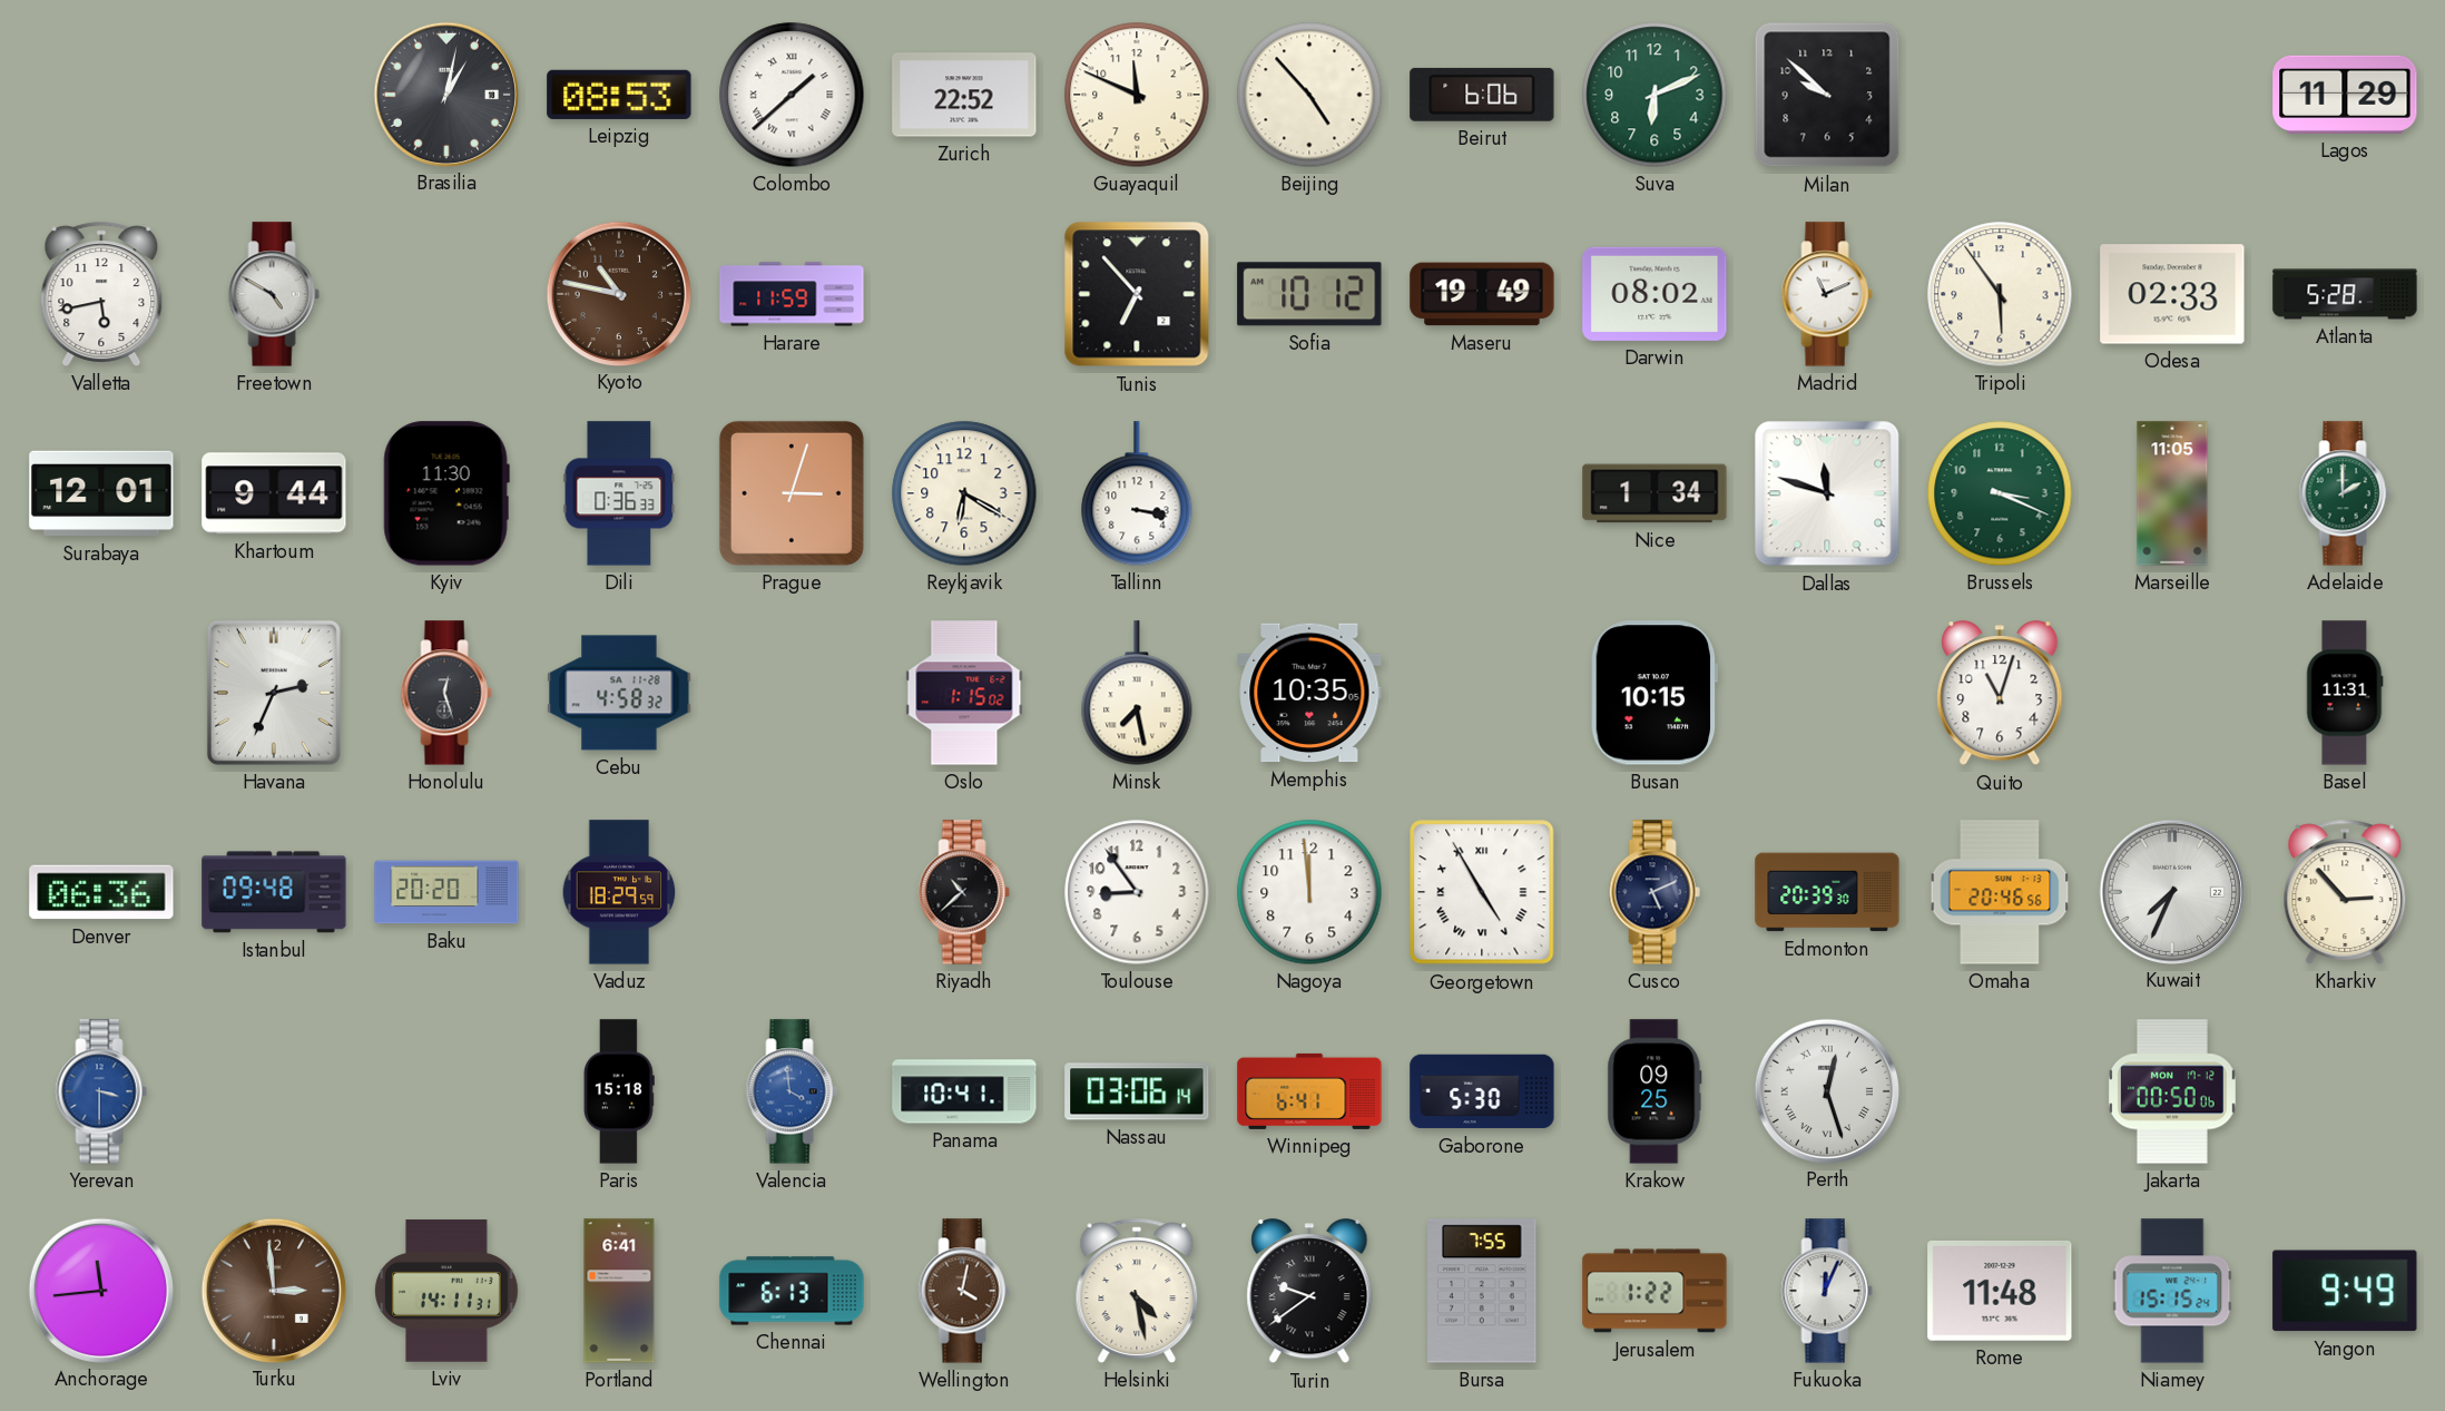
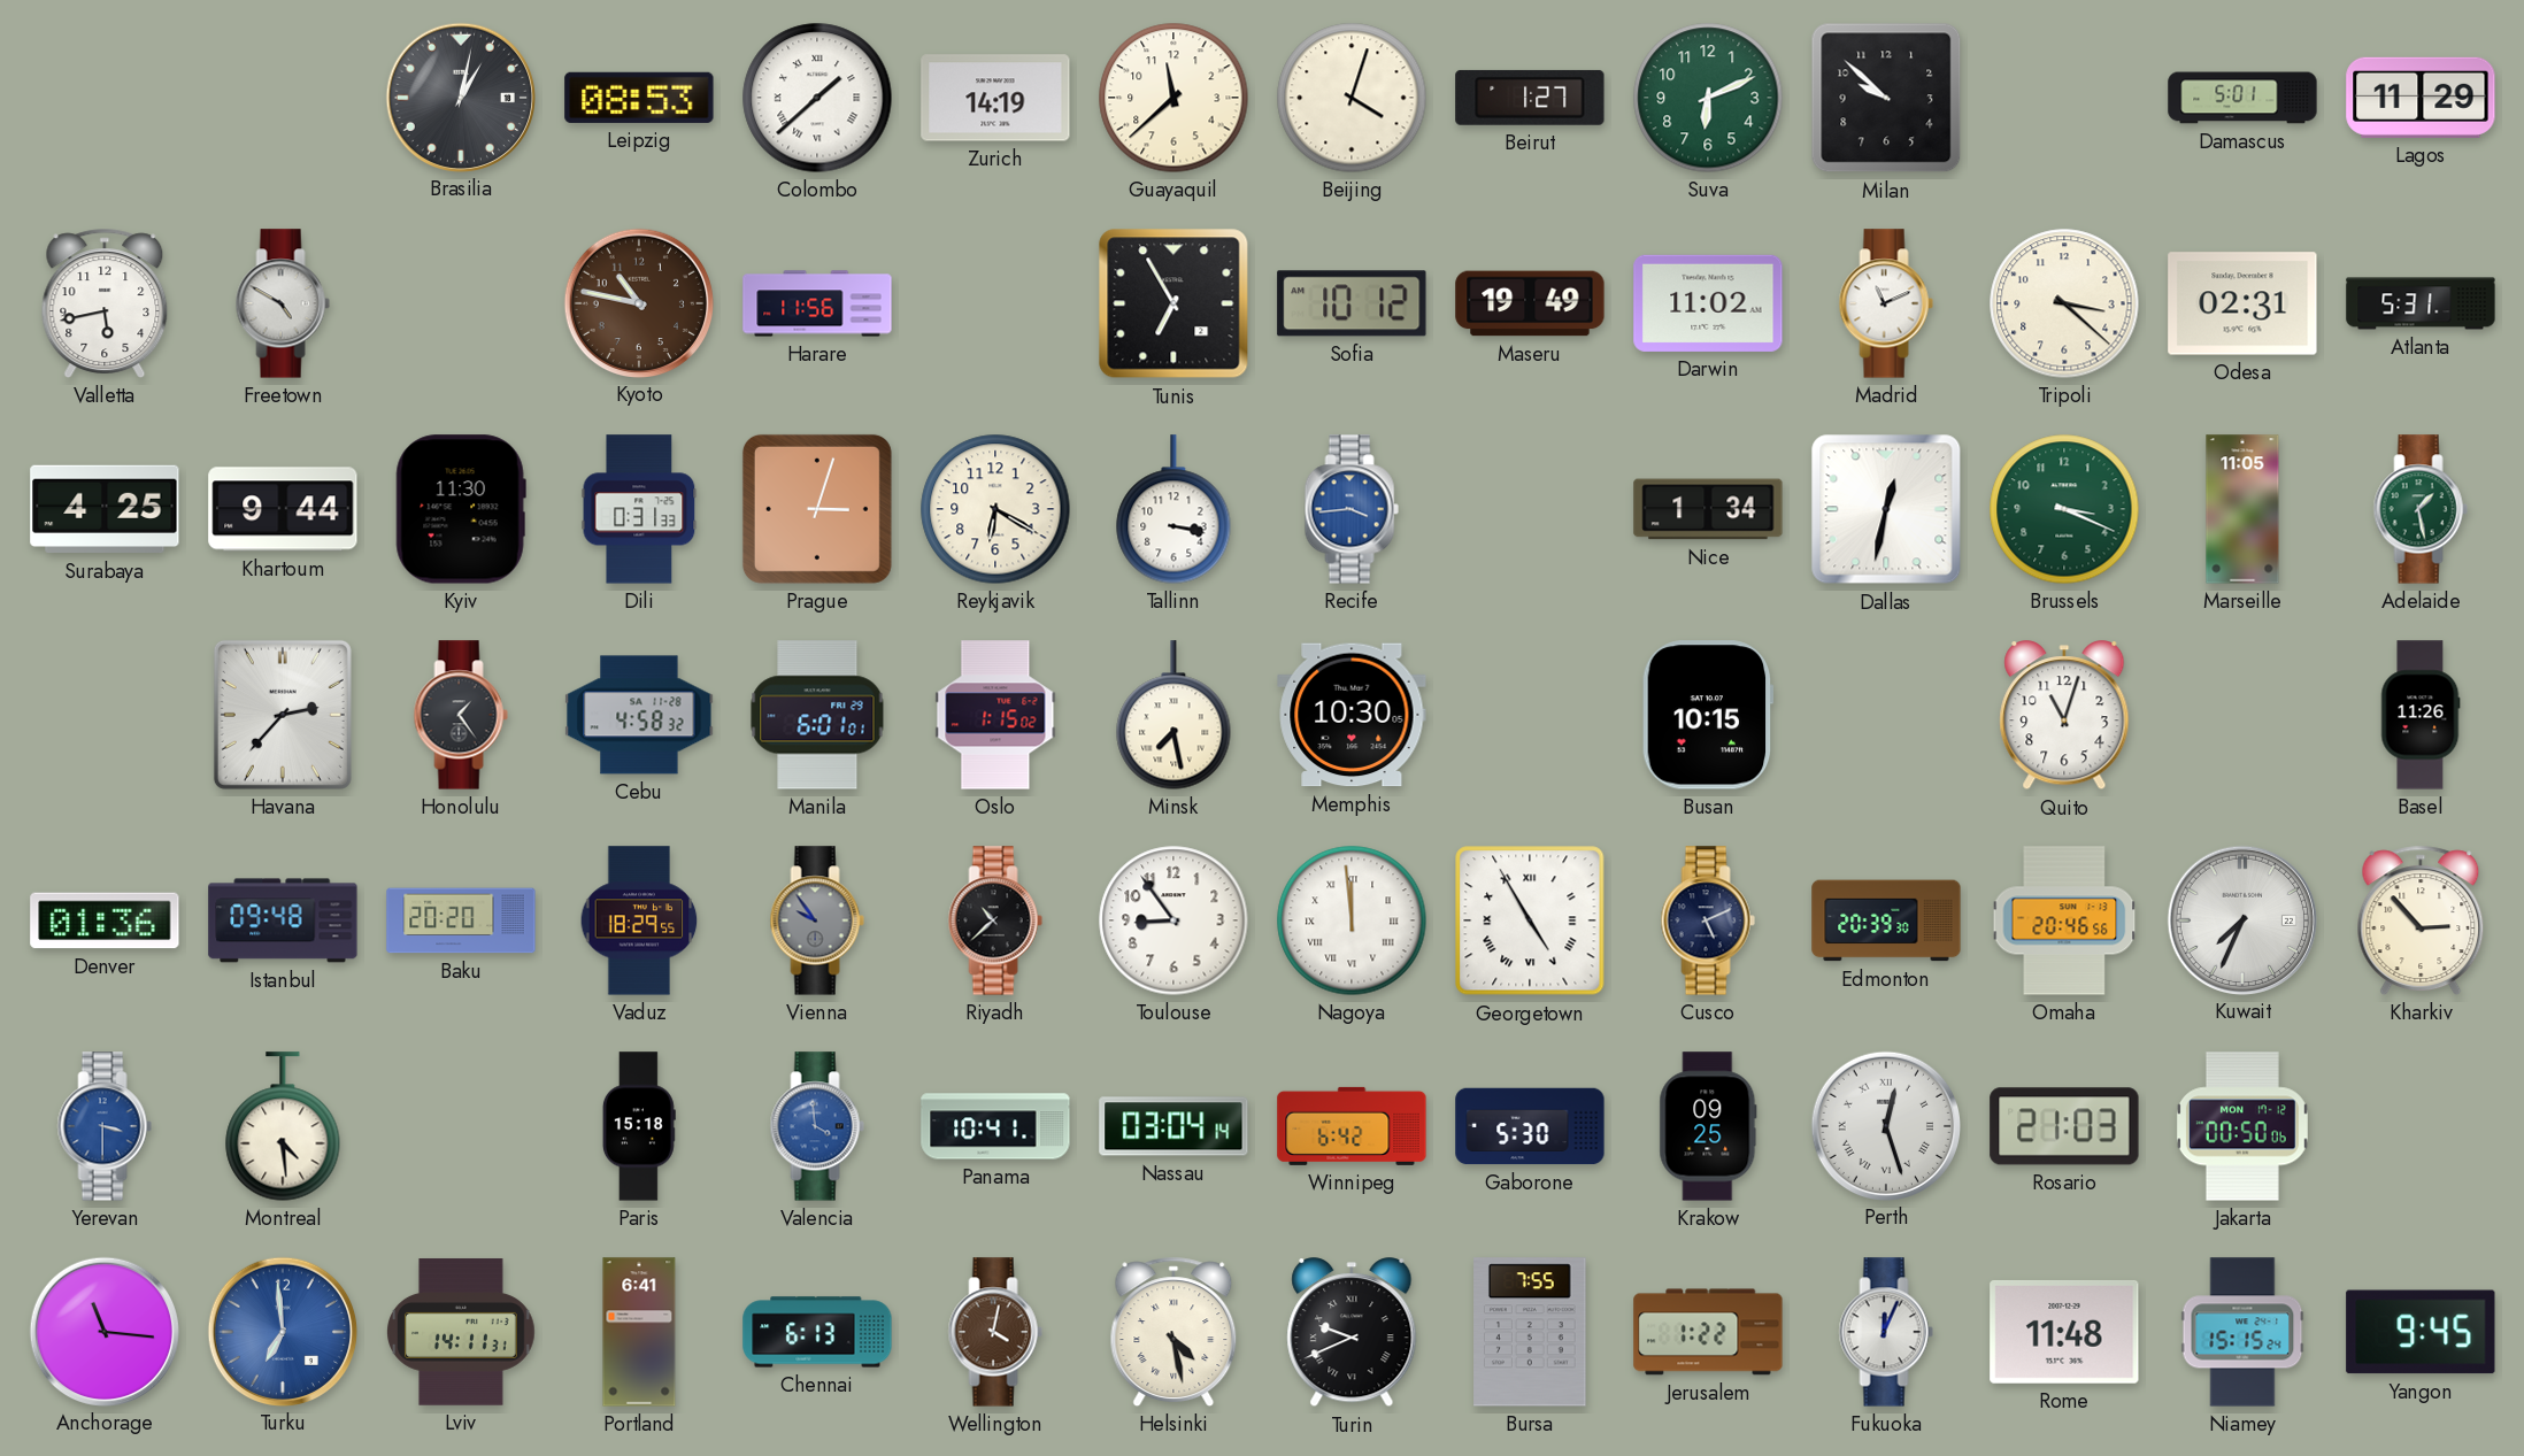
Zurich: 22:52 -> 14:19
Guayaquil: 11:49 -> 11:38
Beijing: 4:53 -> 4:03
Beirut: 6:06 -> 1:27
Damascus: none -> 5:01
Harare: 11:59 -> 11:56
Tunis: 6:53 -> 6:55
Darwin: 08:02 -> 11:02
Tripoli: 5:54 -> 3:22
Odesa: 02:33 -> 02:31
Atlanta: 5:28 -> 5:31
Surabaya: 12:01 -> 4:25
Dili: 0:36 -> 0:31
Recife: none -> 3:44
Dallas: 11:48 -> 12:32
Adelaide: 2:00 -> 1:28
Havana: 2:34 -> 2:37
Honolulu: 12:27 -> 1:24
Manila: none -> 6:01
Memphis: 10:35 -> 10:30
Basel: 11:31 -> 11:26
Denver: 06:36 -> 01:36
Vaduz: 18:29:59 -> 18:29:55
Vienna: none -> 9:54
Nagoya numerals: Arabic -> Roman
Montreal: none -> 4:29
Nassau: 03:06 -> 03:04
Winnipeg: 6:41 -> 6:42
Rosario: none -> 21:03
Anchorage: 11:44 -> 11:16
Turku: 2:59 -> 6:59
Turku dial: brown -> blue
Turin: 9:39 -> 9:41
Yangon: 9:49 -> 9:45
